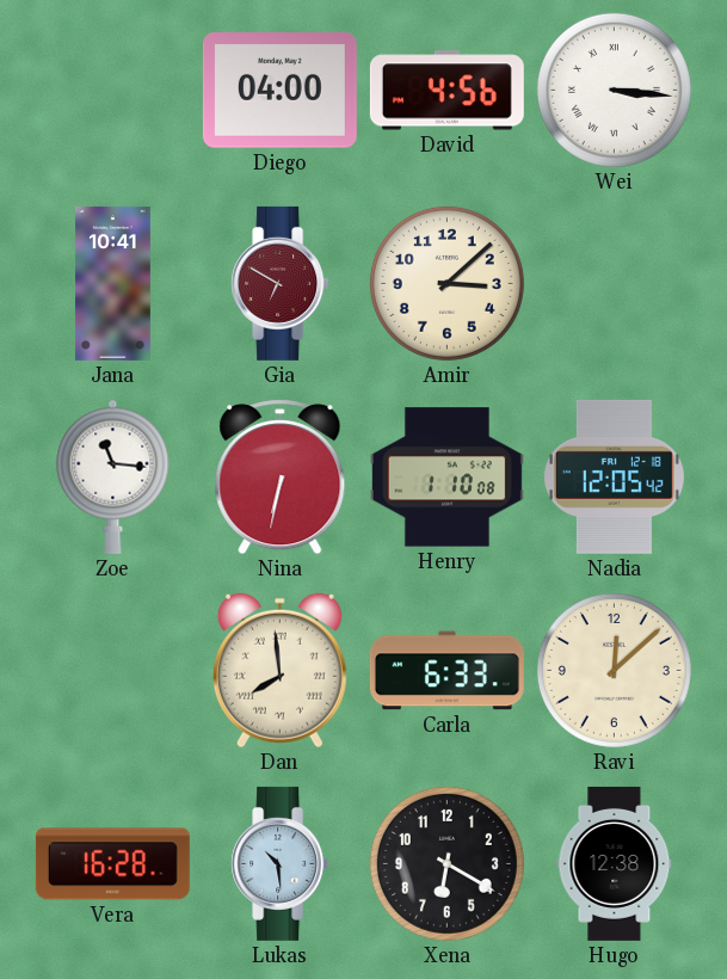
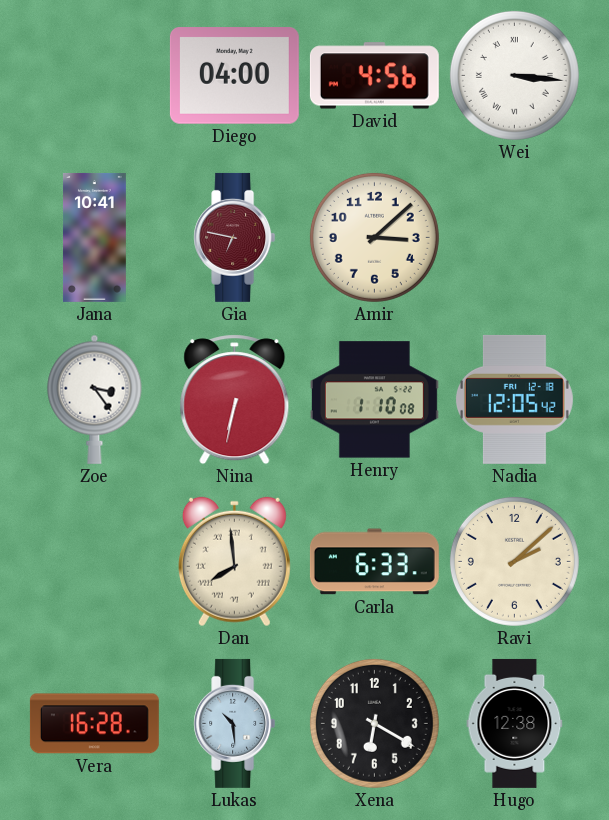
Gia: 6:50 -> 6:47
Zoe: 11:16 -> 3:24
Ravi: 12:08 -> 2:08
